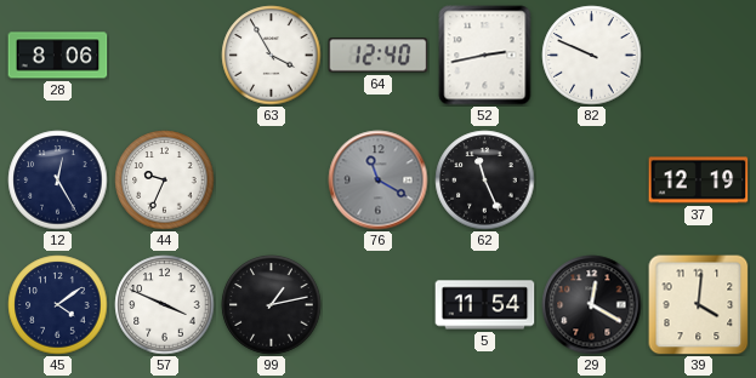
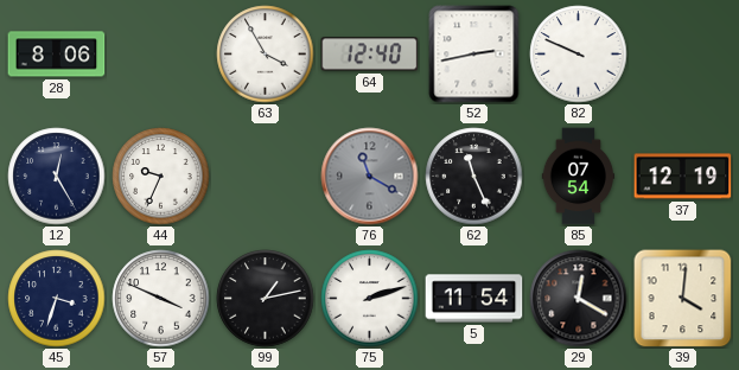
85: none -> 07:54
45: 4:09 -> 3:33
75: none -> 2:12
